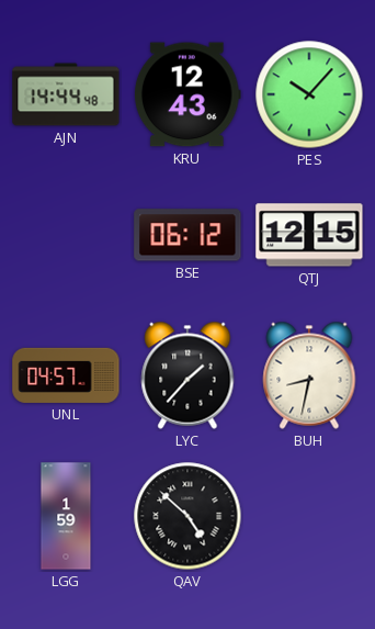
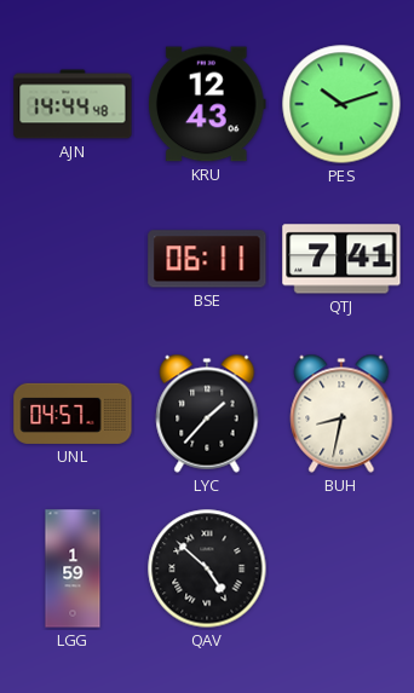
PES: 10:07 -> 10:12
BSE: 06:12 -> 06:11
QTJ: 12:15 -> 7:41
